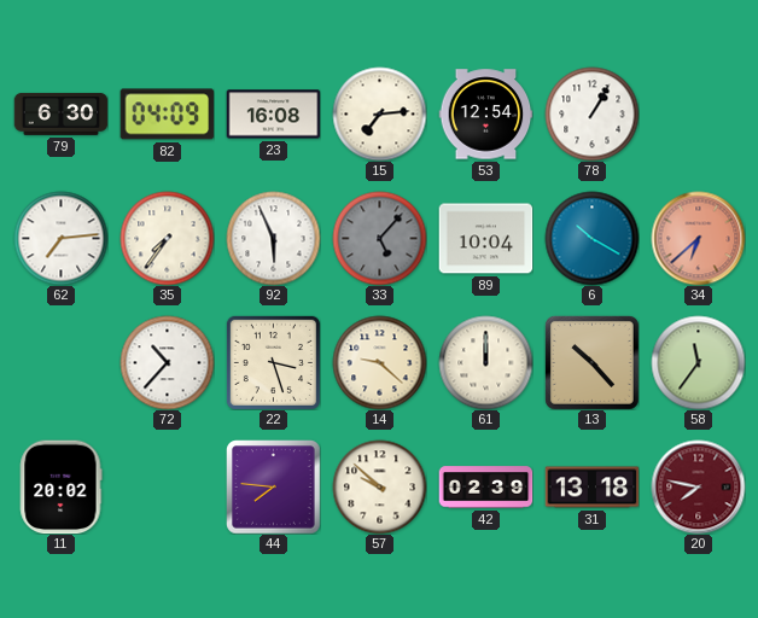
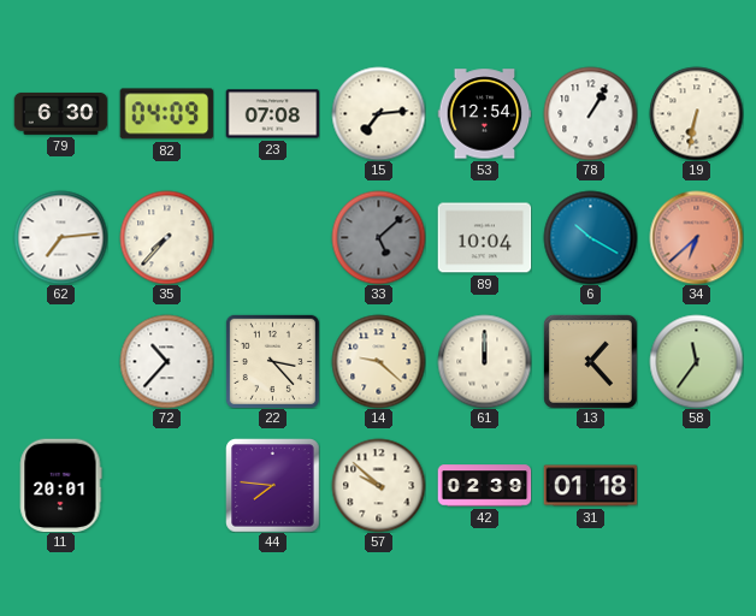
23: 16:08 -> 07:08
19: none -> 6:32
35: 7:36 -> 7:37
92: 5:56 -> none
33: 5:07 -> 5:08
22: 3:27 -> 3:23
13: 10:23 -> 1:23
11: 20:02 -> 20:01
31: 13:18 -> 01:18
20: 7:47 -> none
